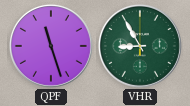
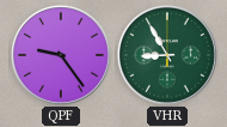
QPF: 11:27 -> 9:24
